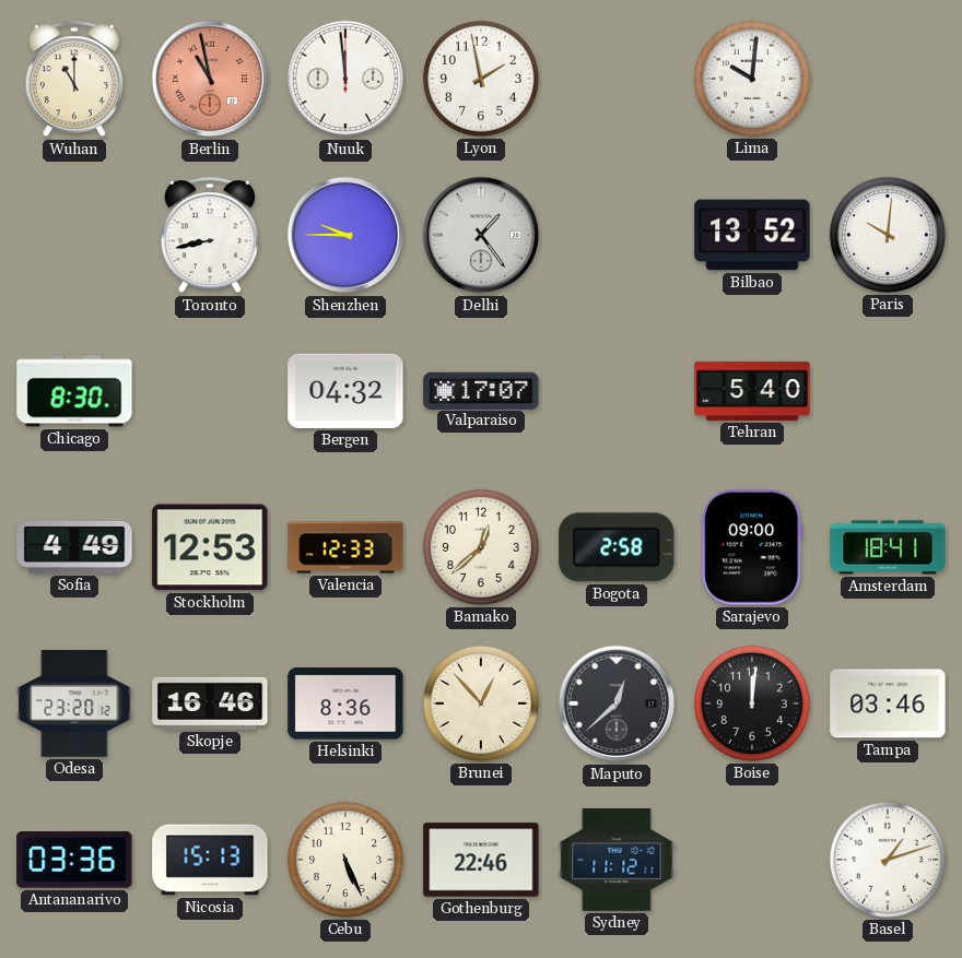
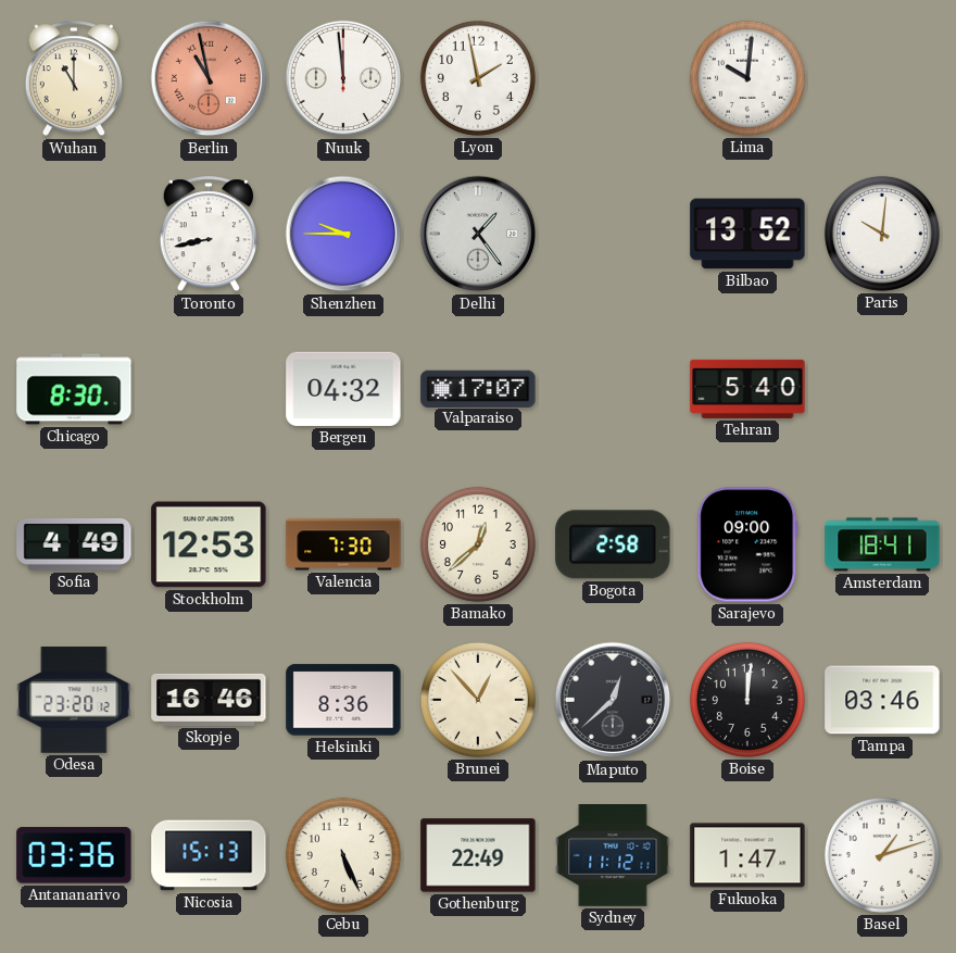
Valencia: 12:33 -> 7:30
Gothenburg: 22:46 -> 22:49
Fukuoka: none -> 1:47
